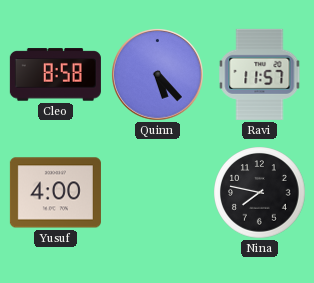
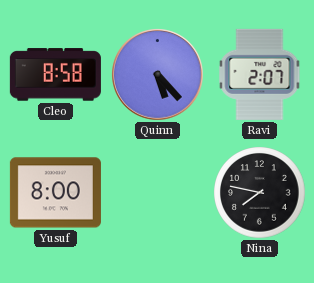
Ravi: 11:57 -> 2:07
Yusuf: 4:00 -> 8:00
